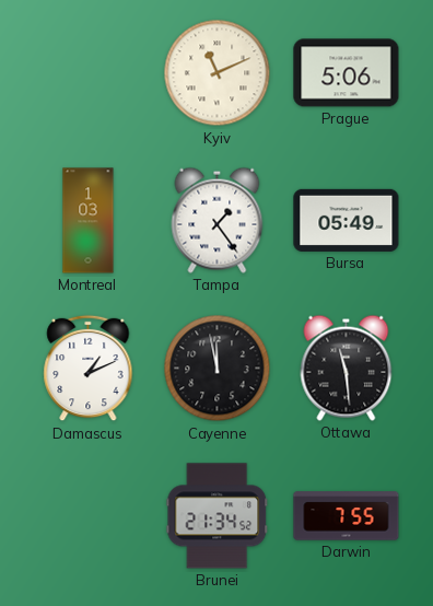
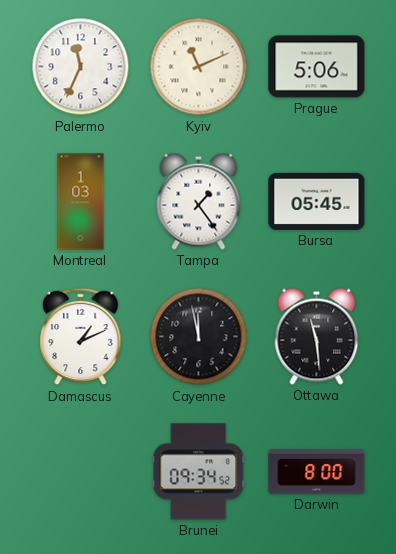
Palermo: none -> 11:34
Bursa: 05:49 -> 05:45
Brunei: 21:34 -> 09:34
Darwin: 7:55 -> 8:00
